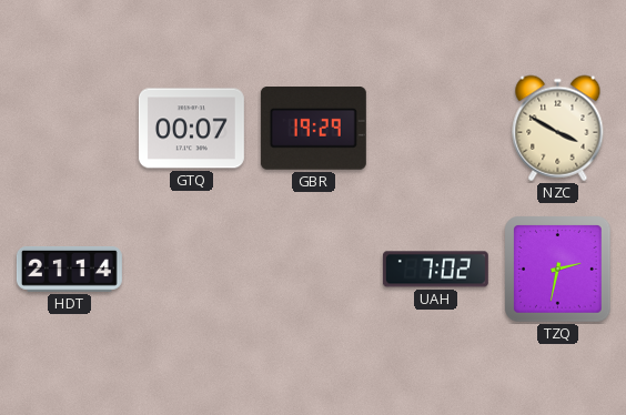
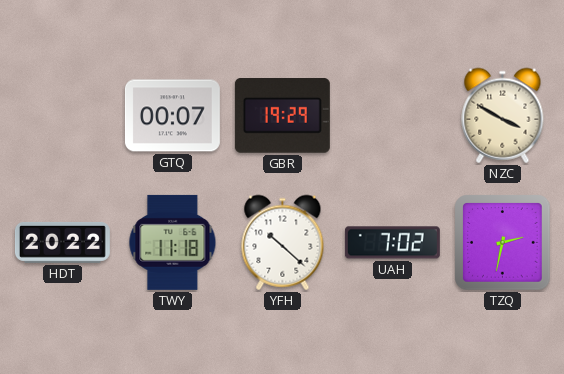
HDT: 21:14 -> 20:22
TWY: none -> 11:18
YFH: none -> 10:22
